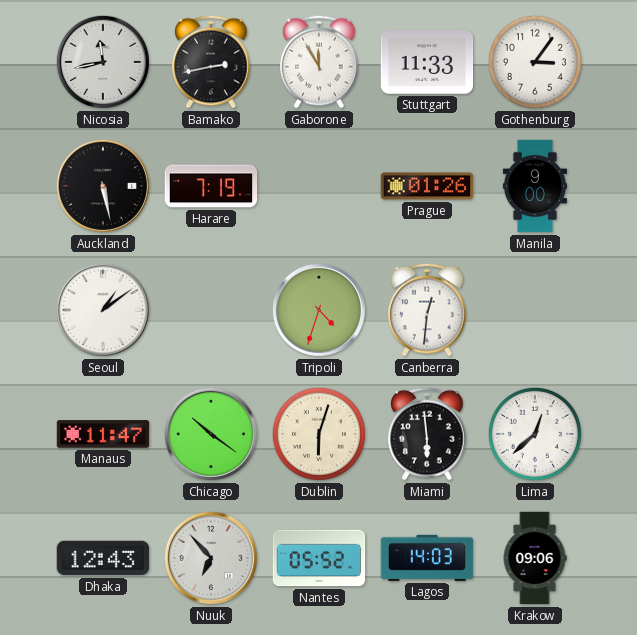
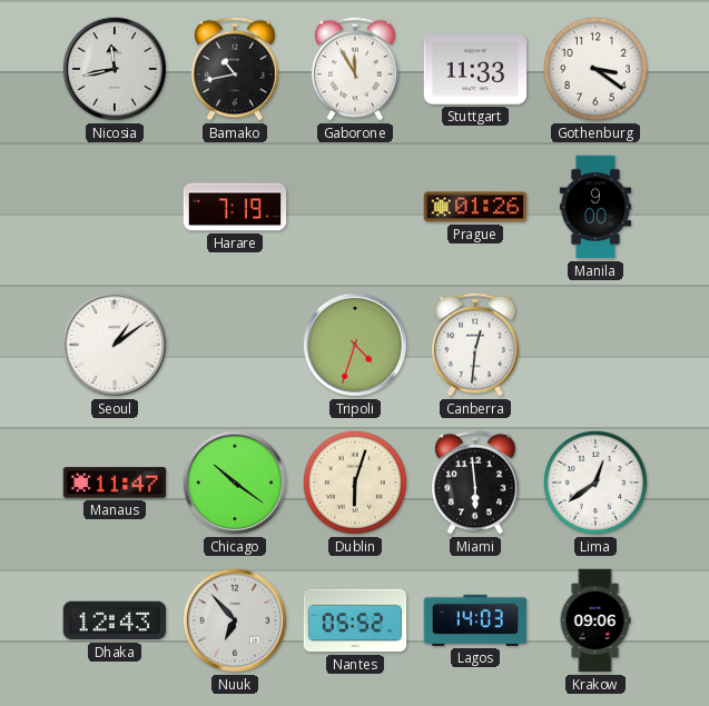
Bamako: 2:43 -> 10:43
Gothenburg: 3:06 -> 3:21
Auckland: 5:28 -> none
Lima: 12:38 -> 12:39
